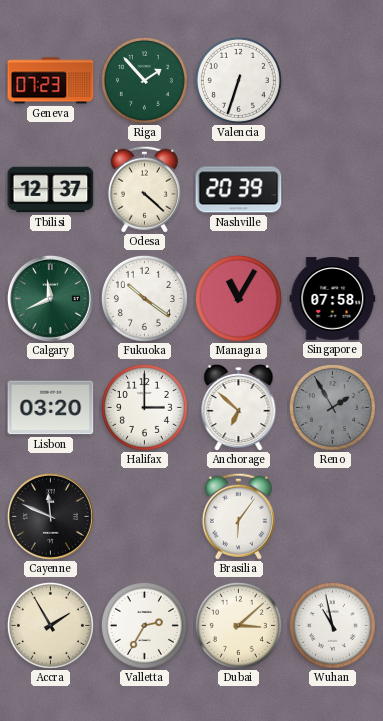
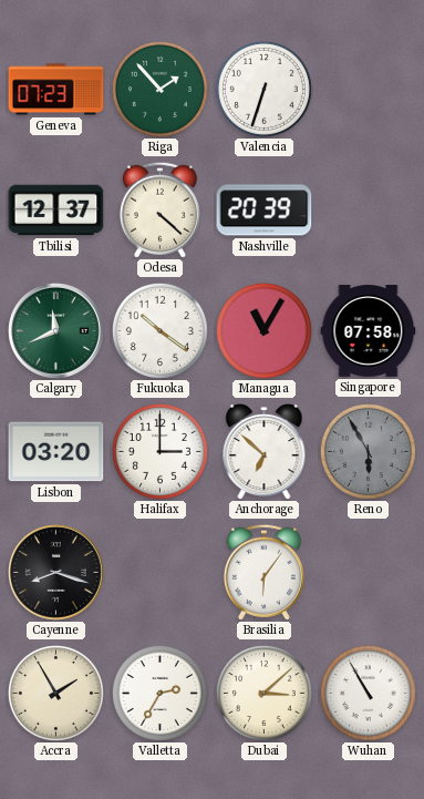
Reno: 1:55 -> 5:55
Cayenne: 11:49 -> 8:18
Wuhan: 10:58 -> 10:55
